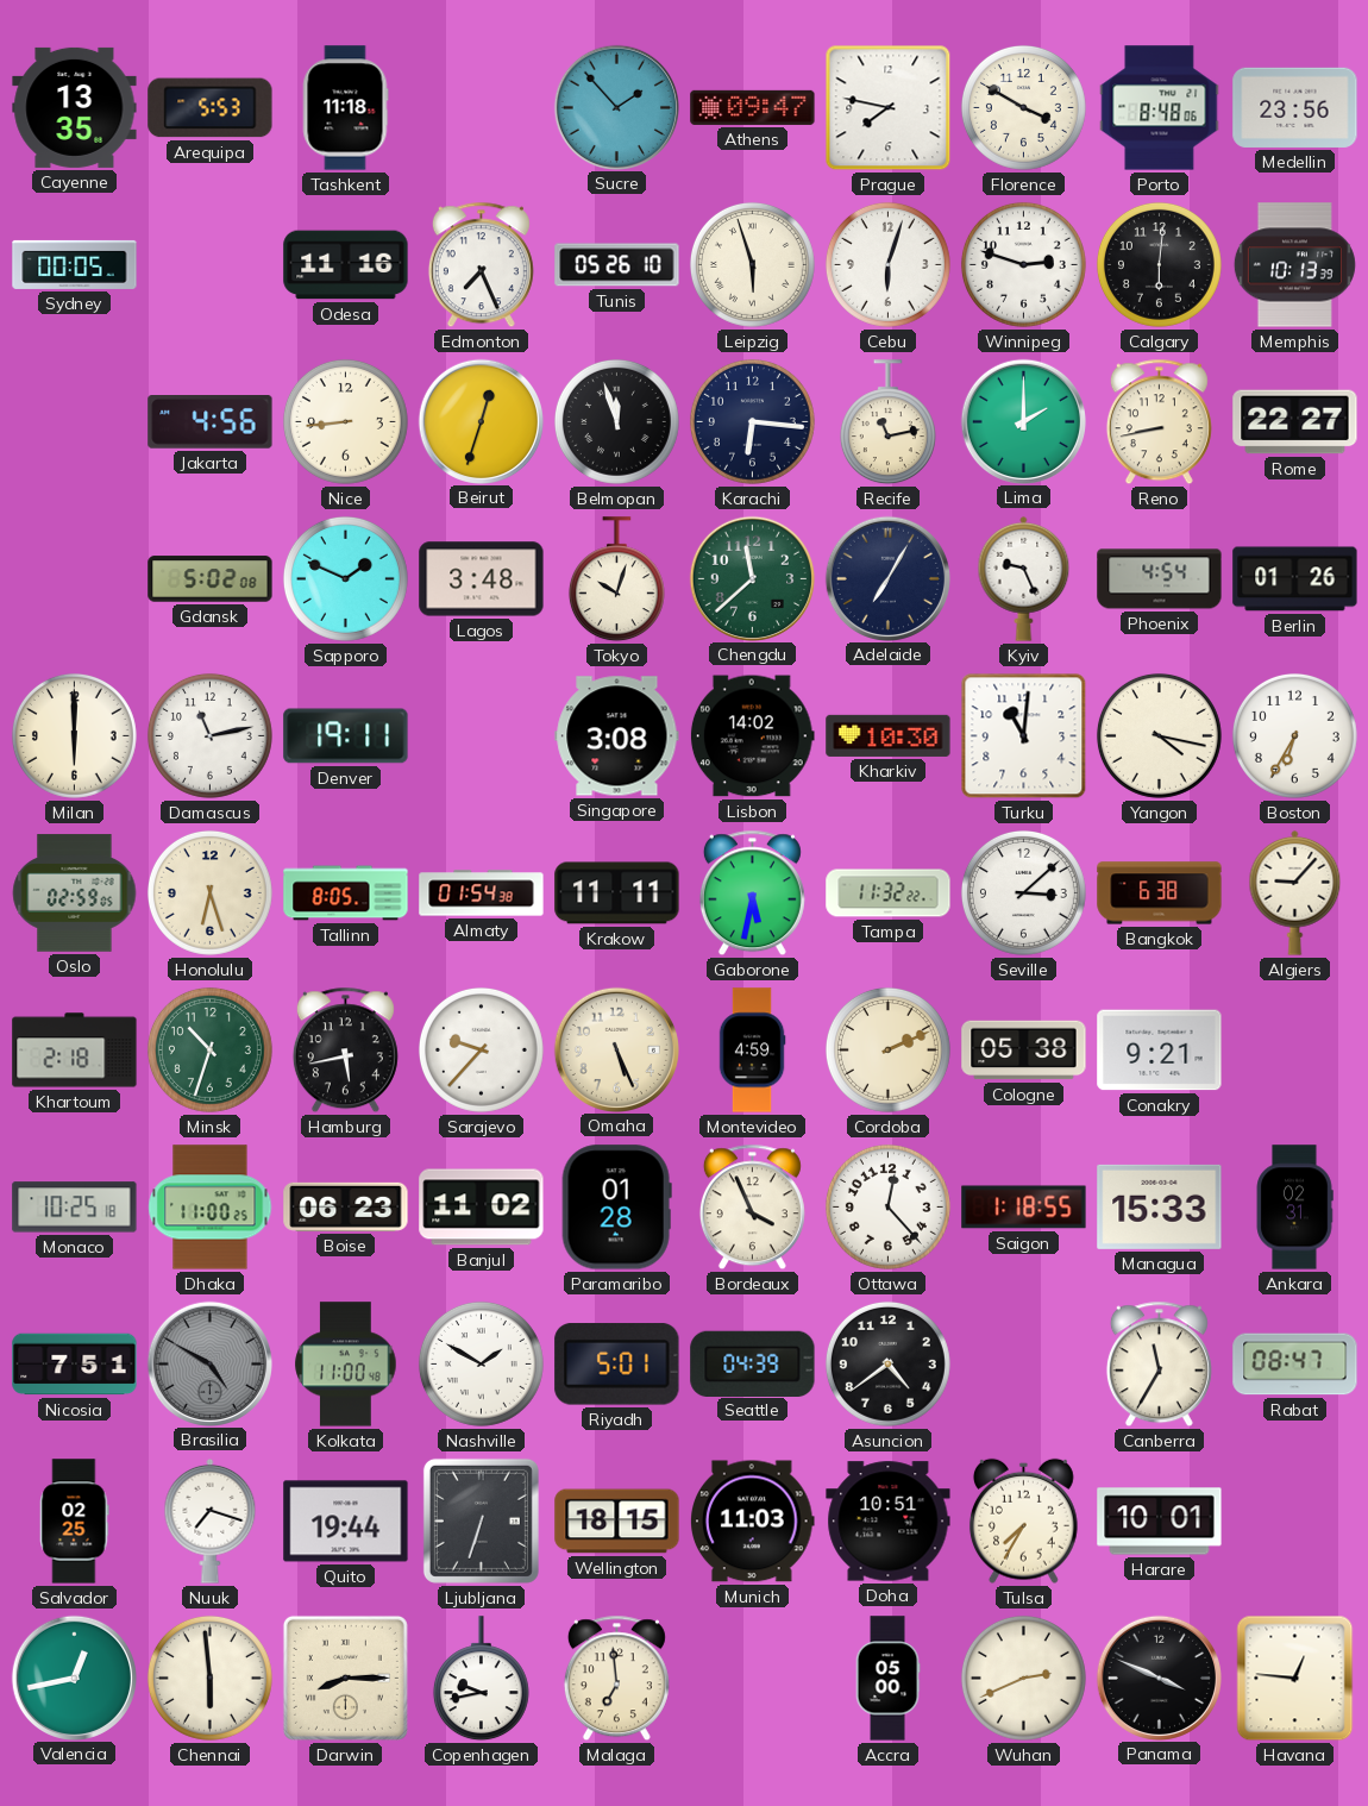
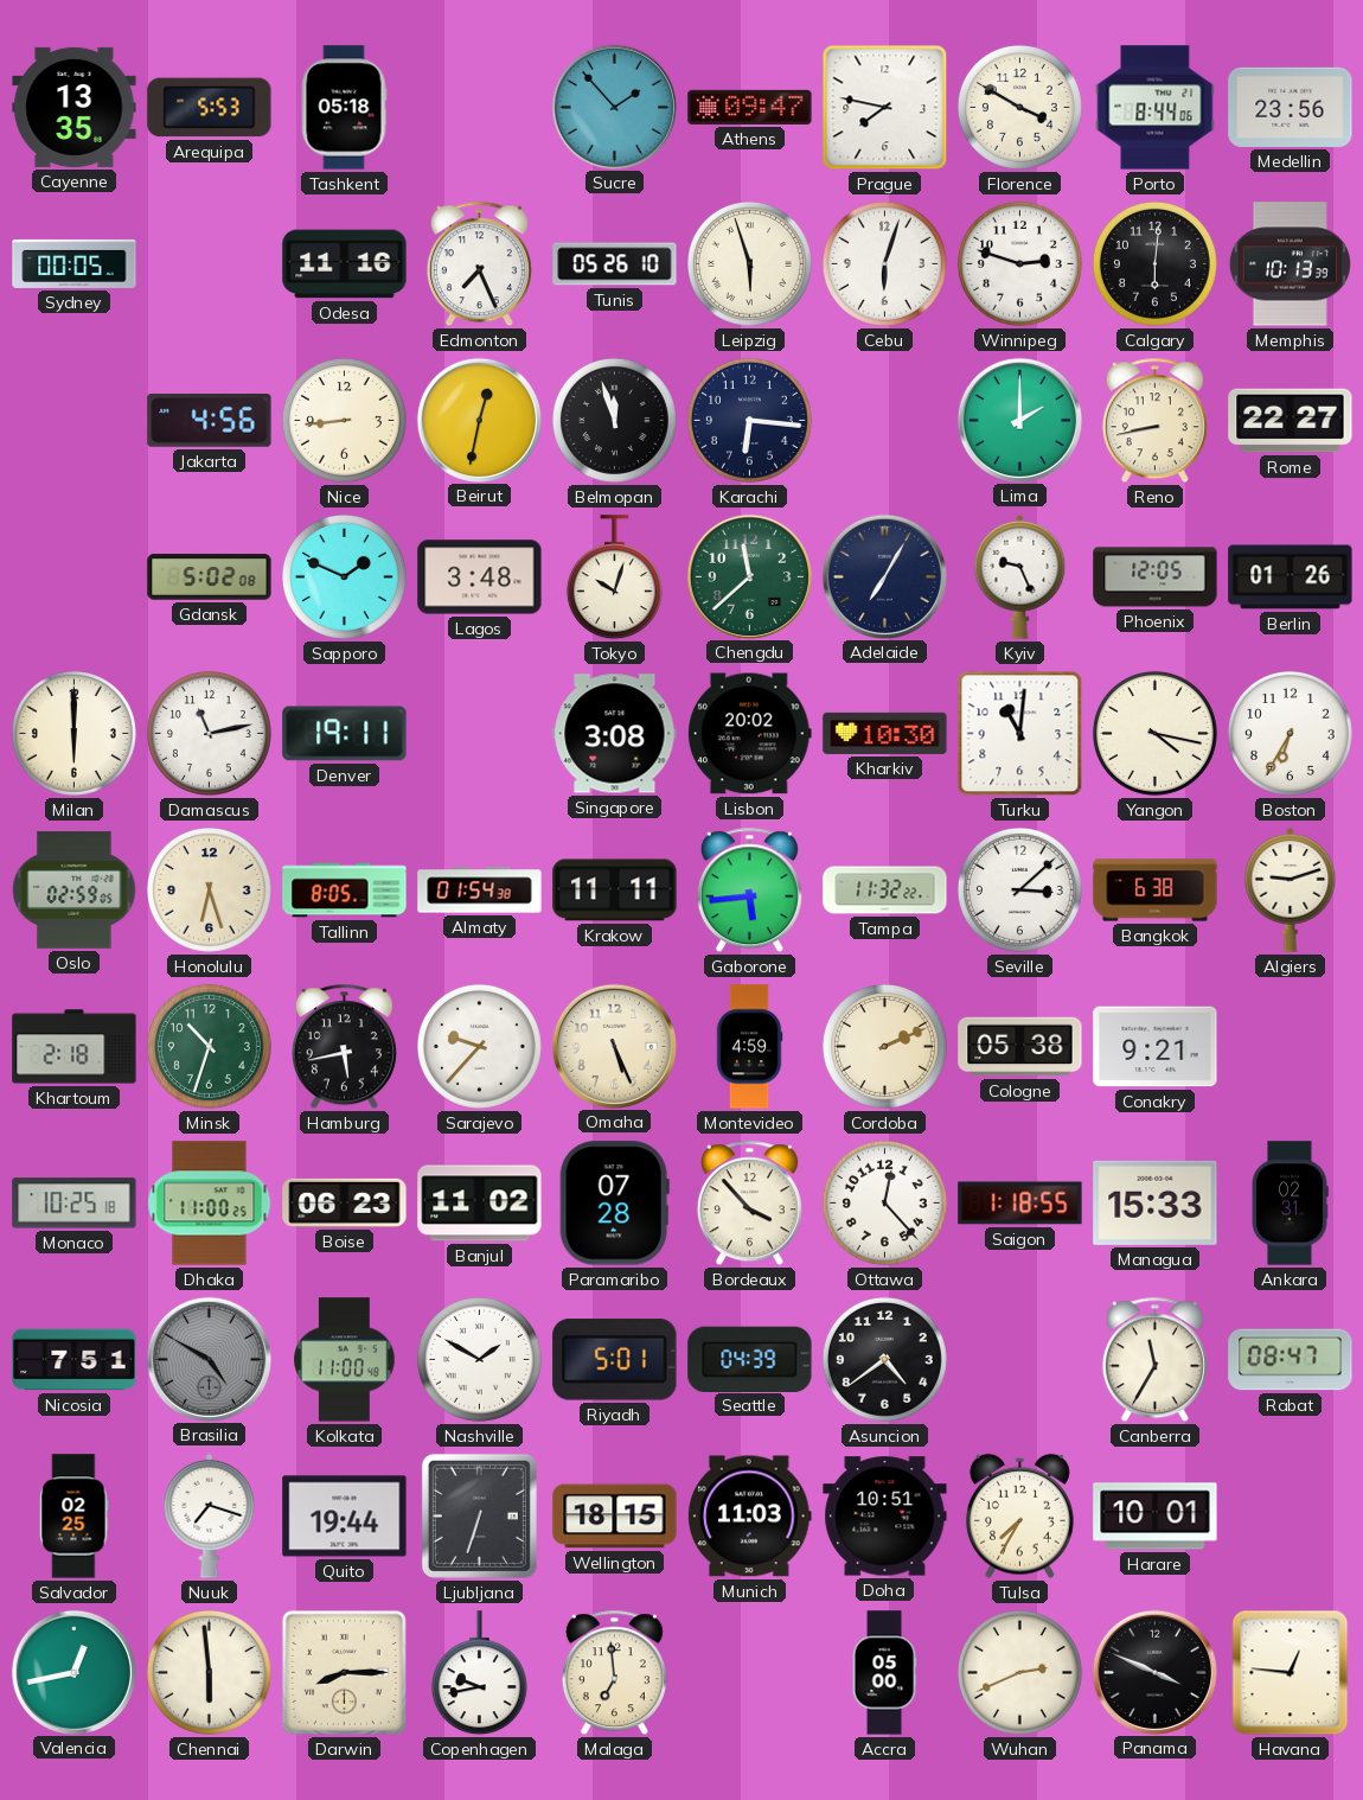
Tashkent: 11:18 -> 05:18
Porto: 8:48 -> 8:44
Beirut: 12:33 -> 12:32
Recife: 11:13 -> none
Phoenix: 4:54 -> 12:05
Lisbon: 14:02 -> 20:02
Gaborone: 5:32 -> 5:44
Algiers: 9:07 -> 9:12
Paramaribo: 01:28 -> 07:28
Bordeaux: 3:56 -> 3:53
